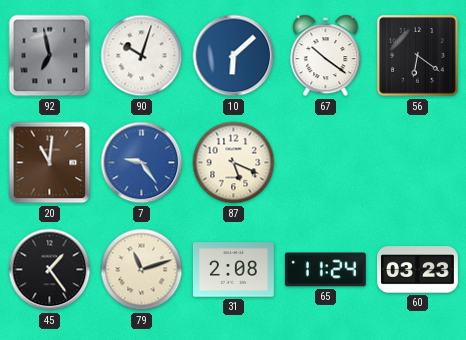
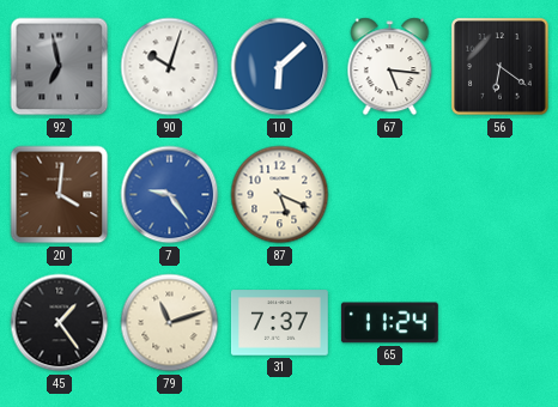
67: 10:21 -> 5:16
20: 11:01 -> 4:01
31: 2:08 -> 7:37
60: 03:23 -> none
